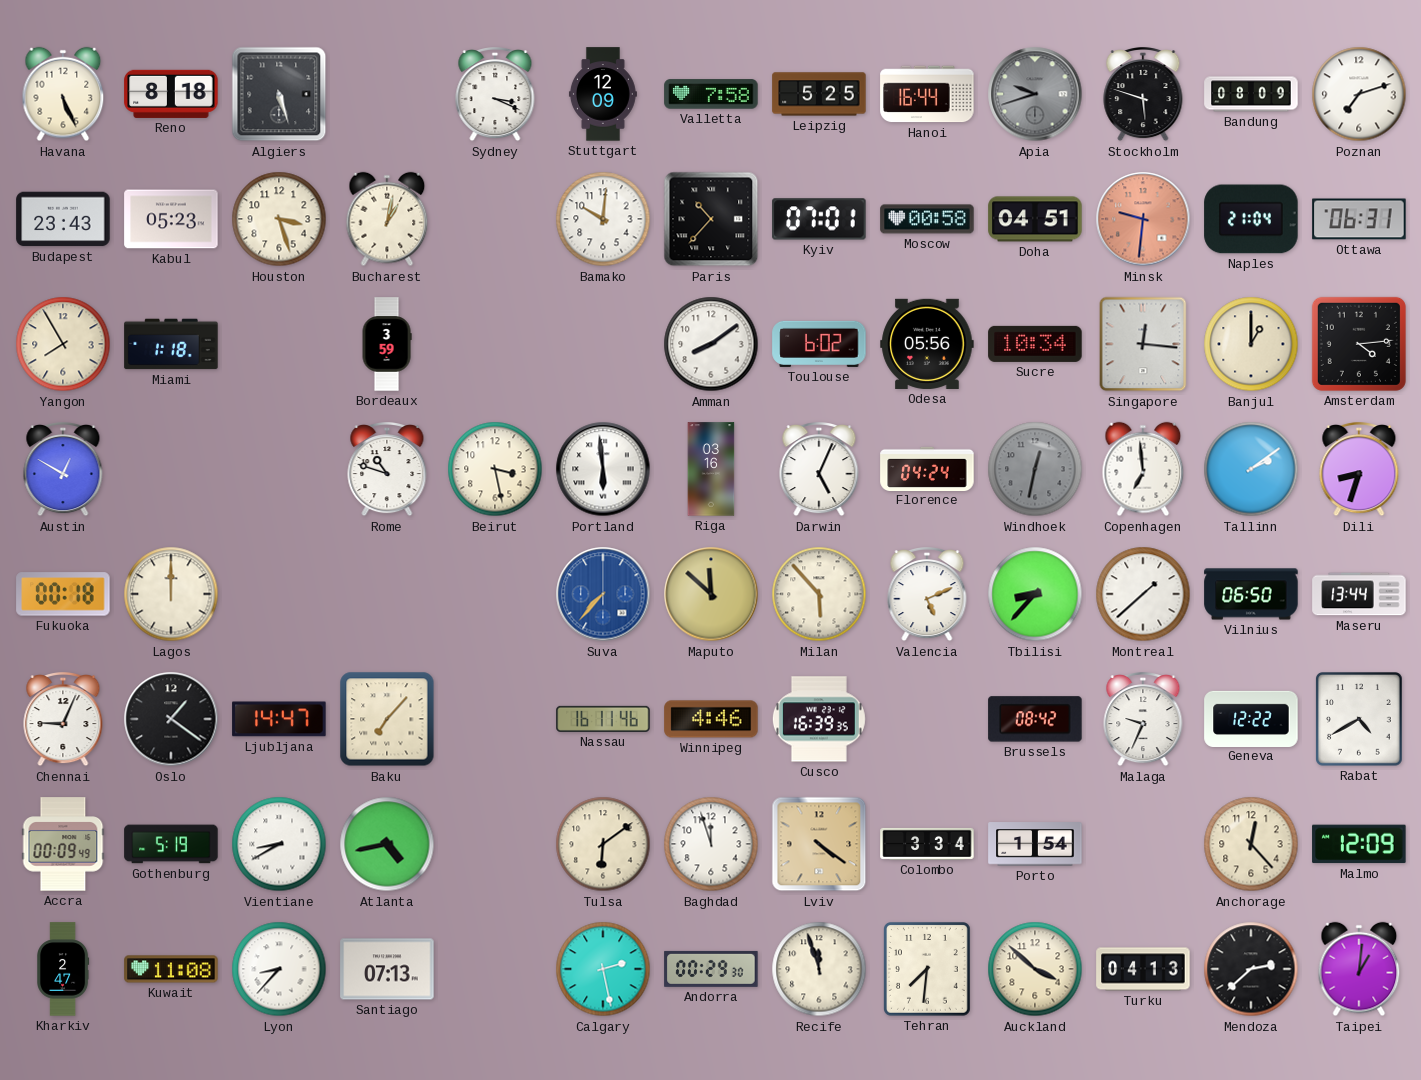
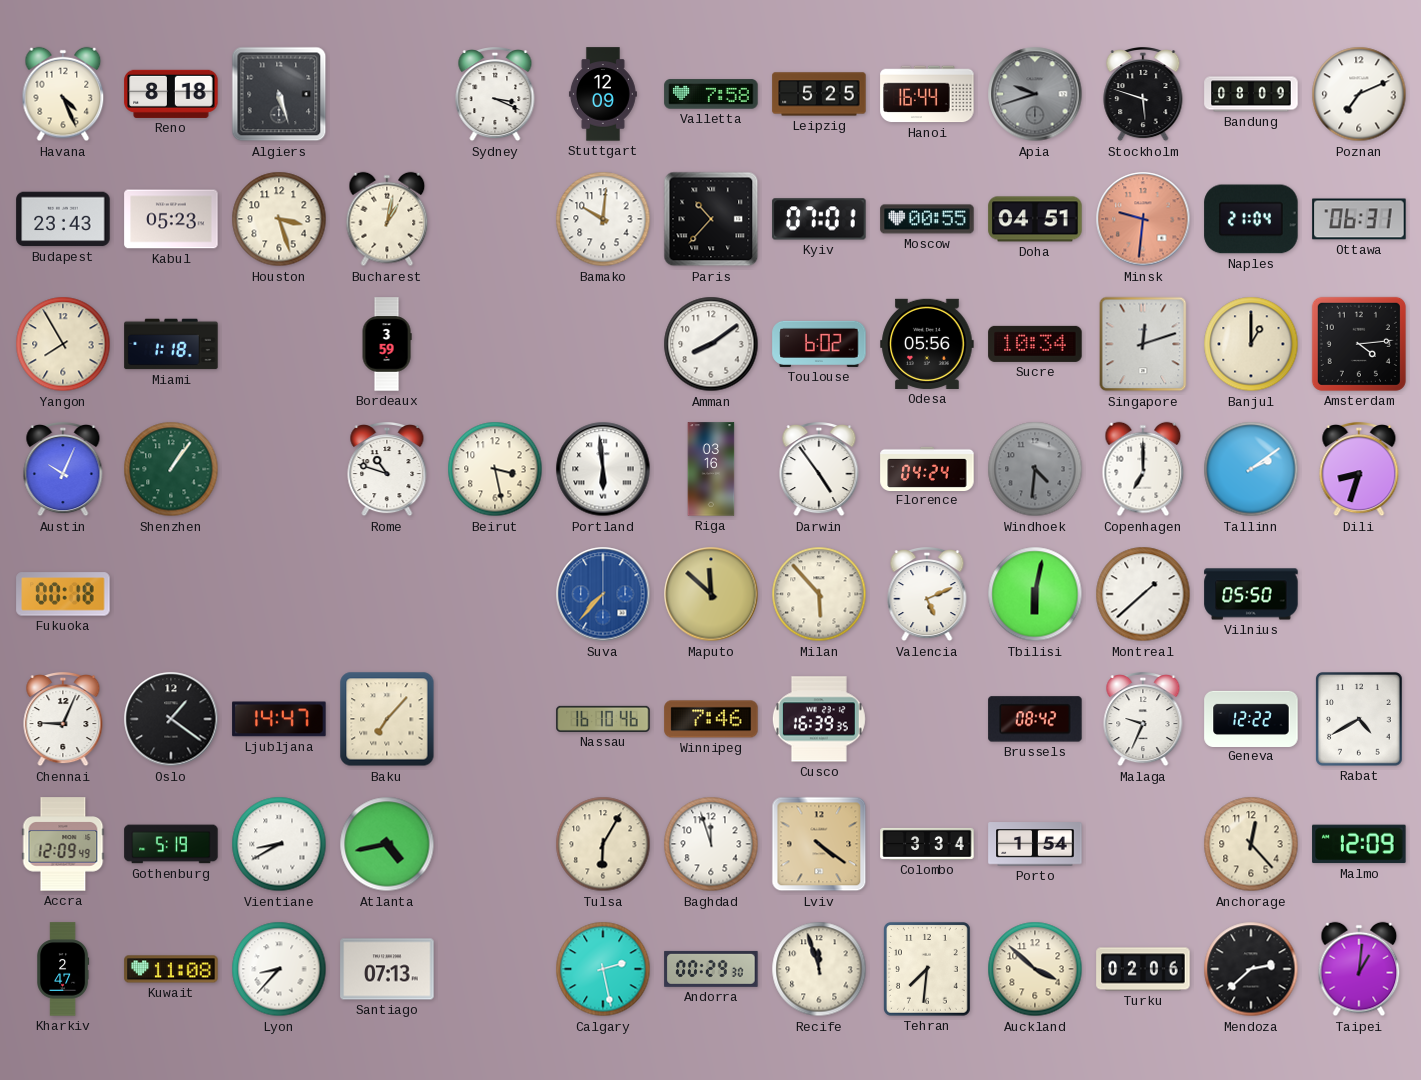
Havana: 5:26 -> 4:26
Poznan: 7:12 -> 7:11
Moscow: 00:58 -> 00:55
Singapore: 12:16 -> 12:12
Austin: 12:50 -> 10:04
Shenzhen: none -> 1:06
Darwin: 5:04 -> 4:54
Windhoek: 12:32 -> 4:31
Copenhagen: 6:59 -> 7:00
Lagos: 12:00 -> none
Tbilisi: 8:37 -> 6:02
Vilnius: 06:50 -> 05:50
Maseru: 13:44 -> none
Nassau: 16:11 -> 16:10
Winnipeg: 4:46 -> 7:46
Accra: 00:09 -> 12:09
Tulsa: 6:09 -> 6:05
Turku: 04:13 -> 02:06
